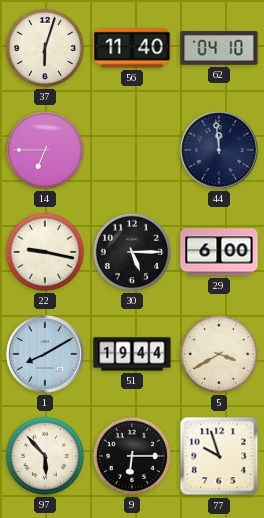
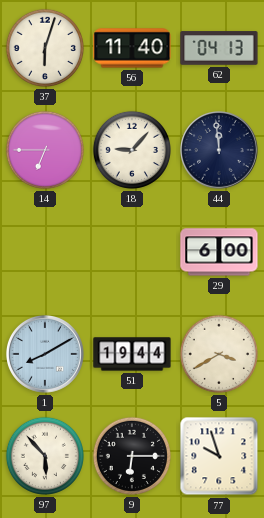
62: 04:10 -> 04:13
18: none -> 9:07
22: 9:17 -> none
30: 5:15 -> none
